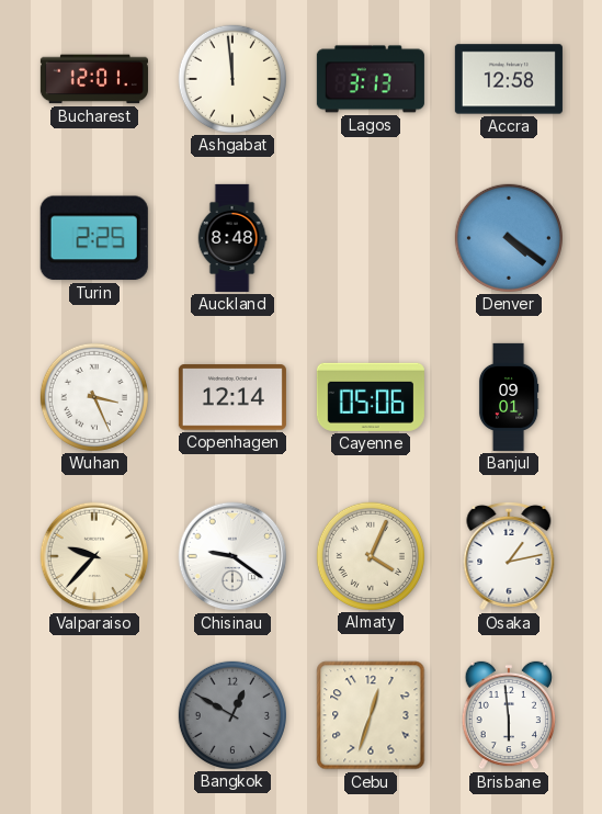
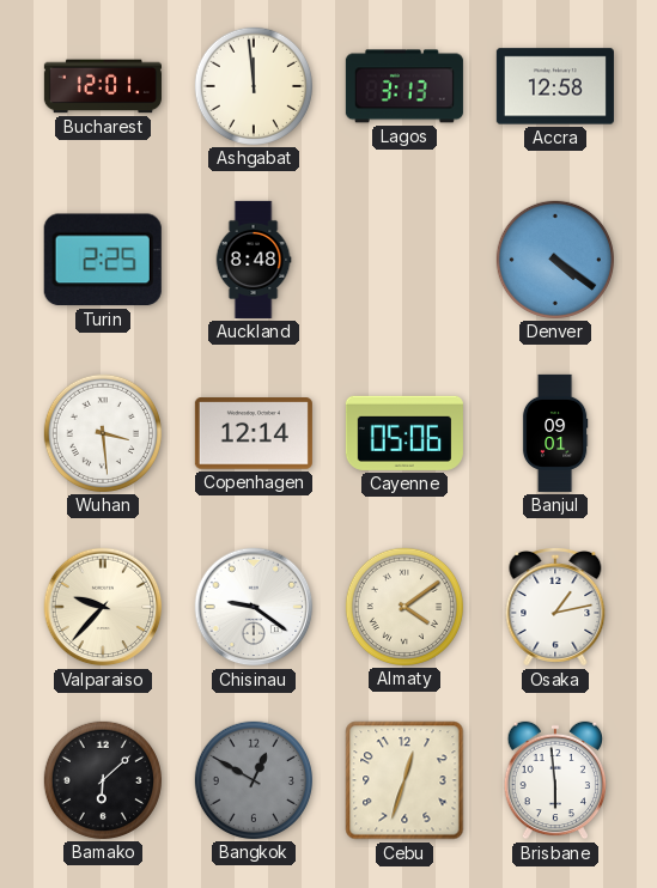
Wuhan: 3:26 -> 3:29
Almaty: 4:04 -> 4:09
Bamako: none -> 6:08
